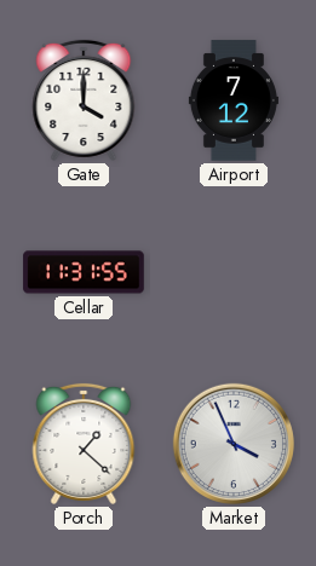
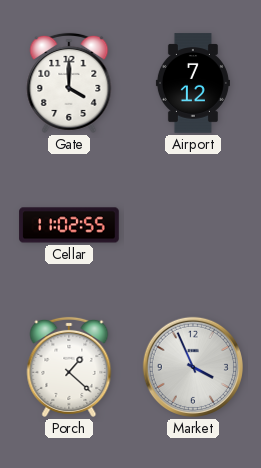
Cellar: 11:31 -> 11:02
